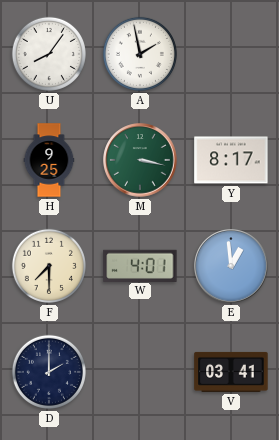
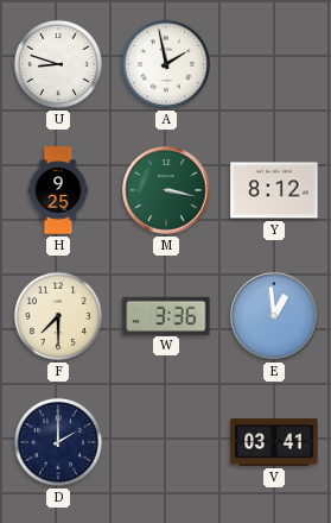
U: 8:06 -> 8:48
Y: 8:17 -> 8:12
W: 4:01 -> 3:36
